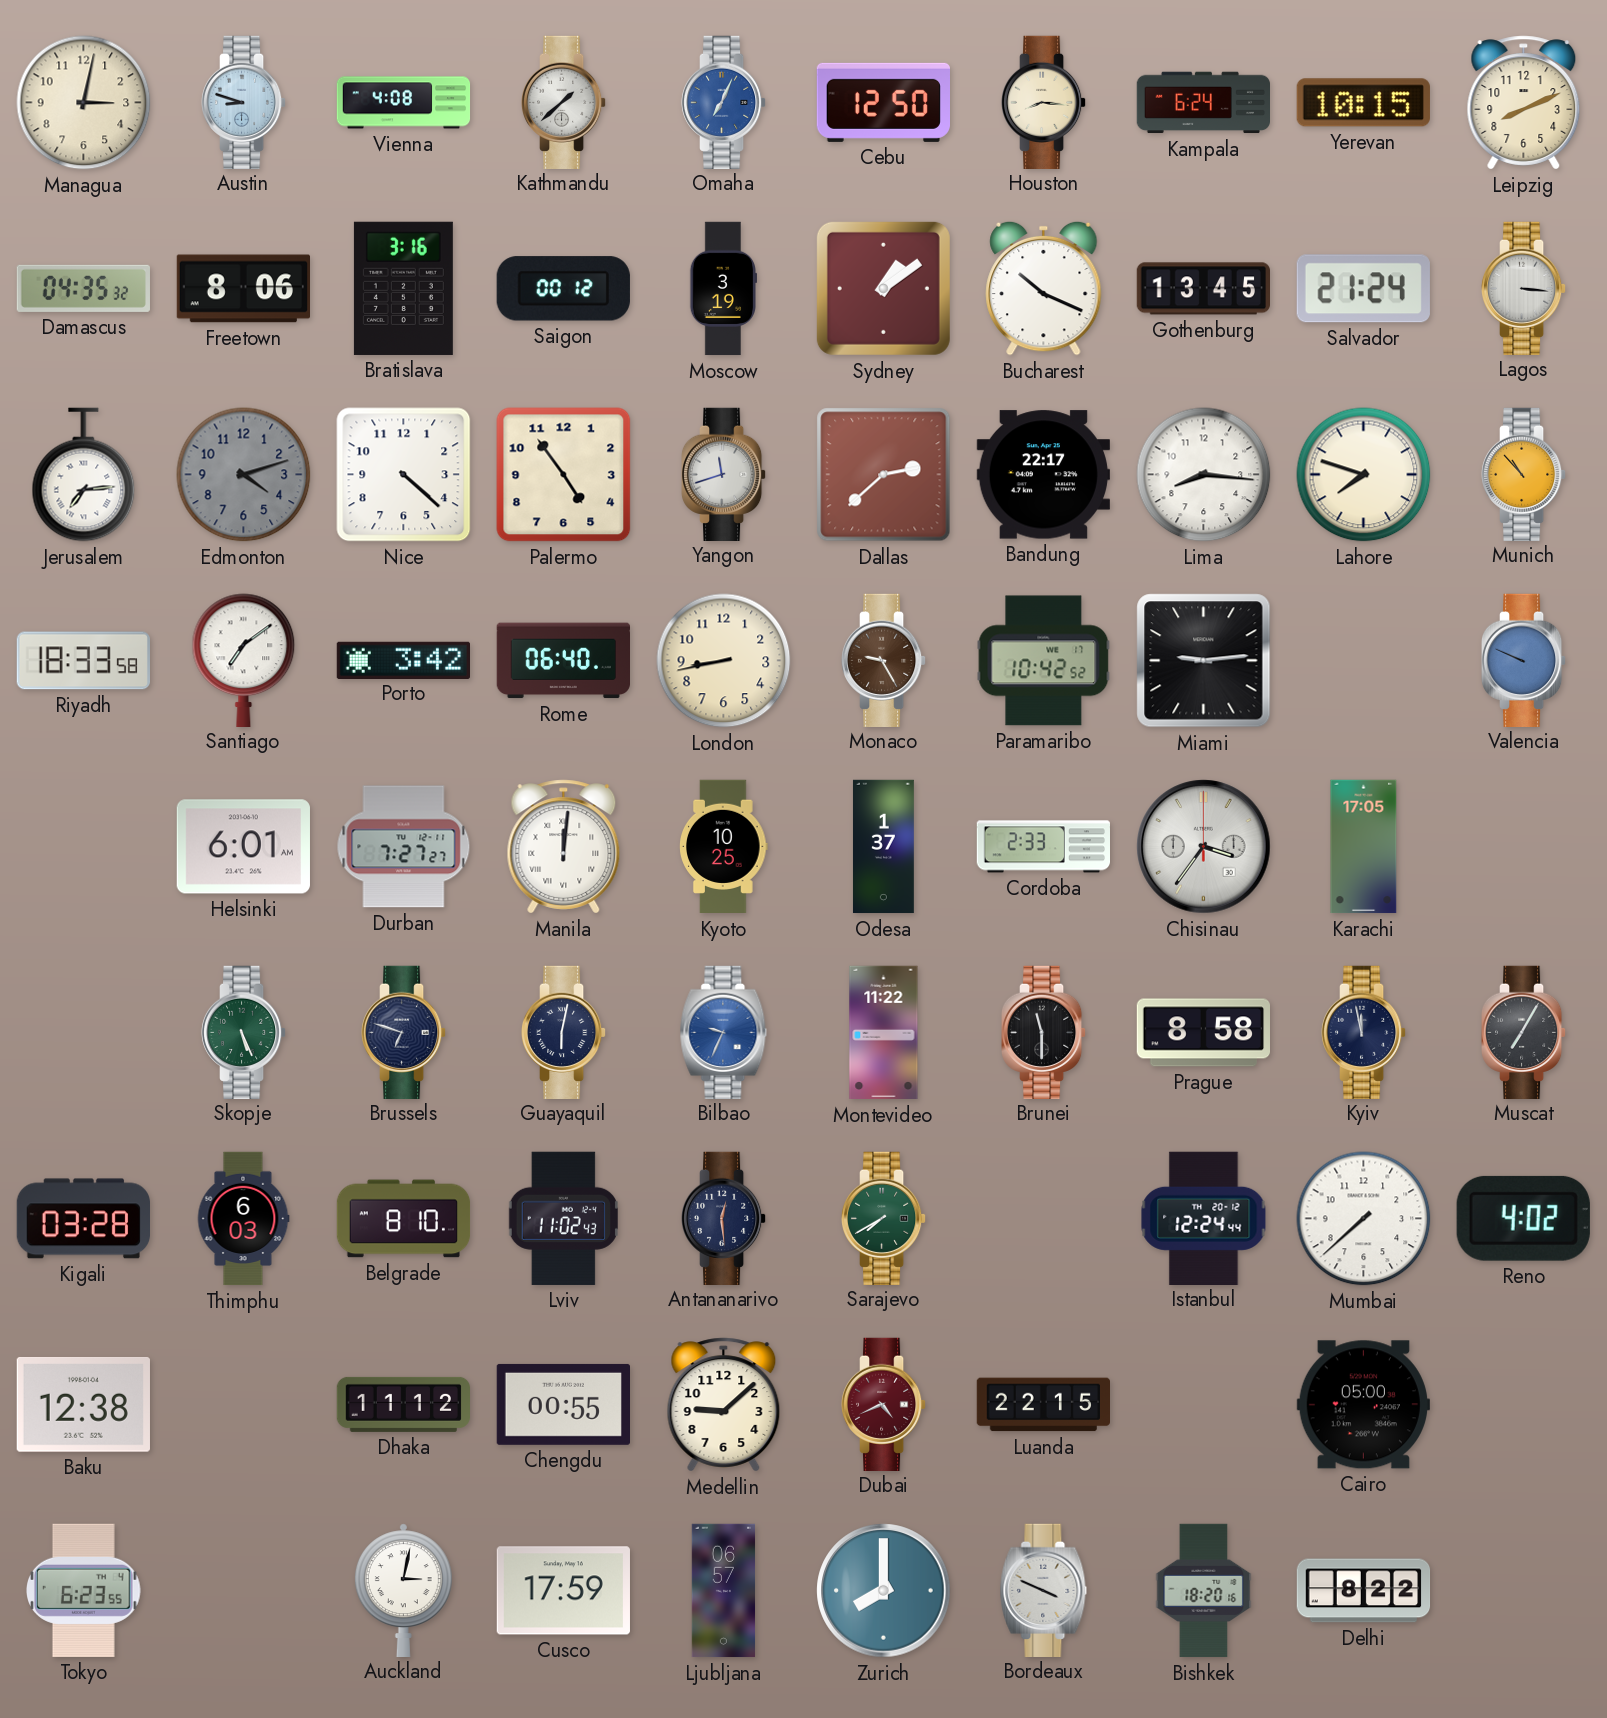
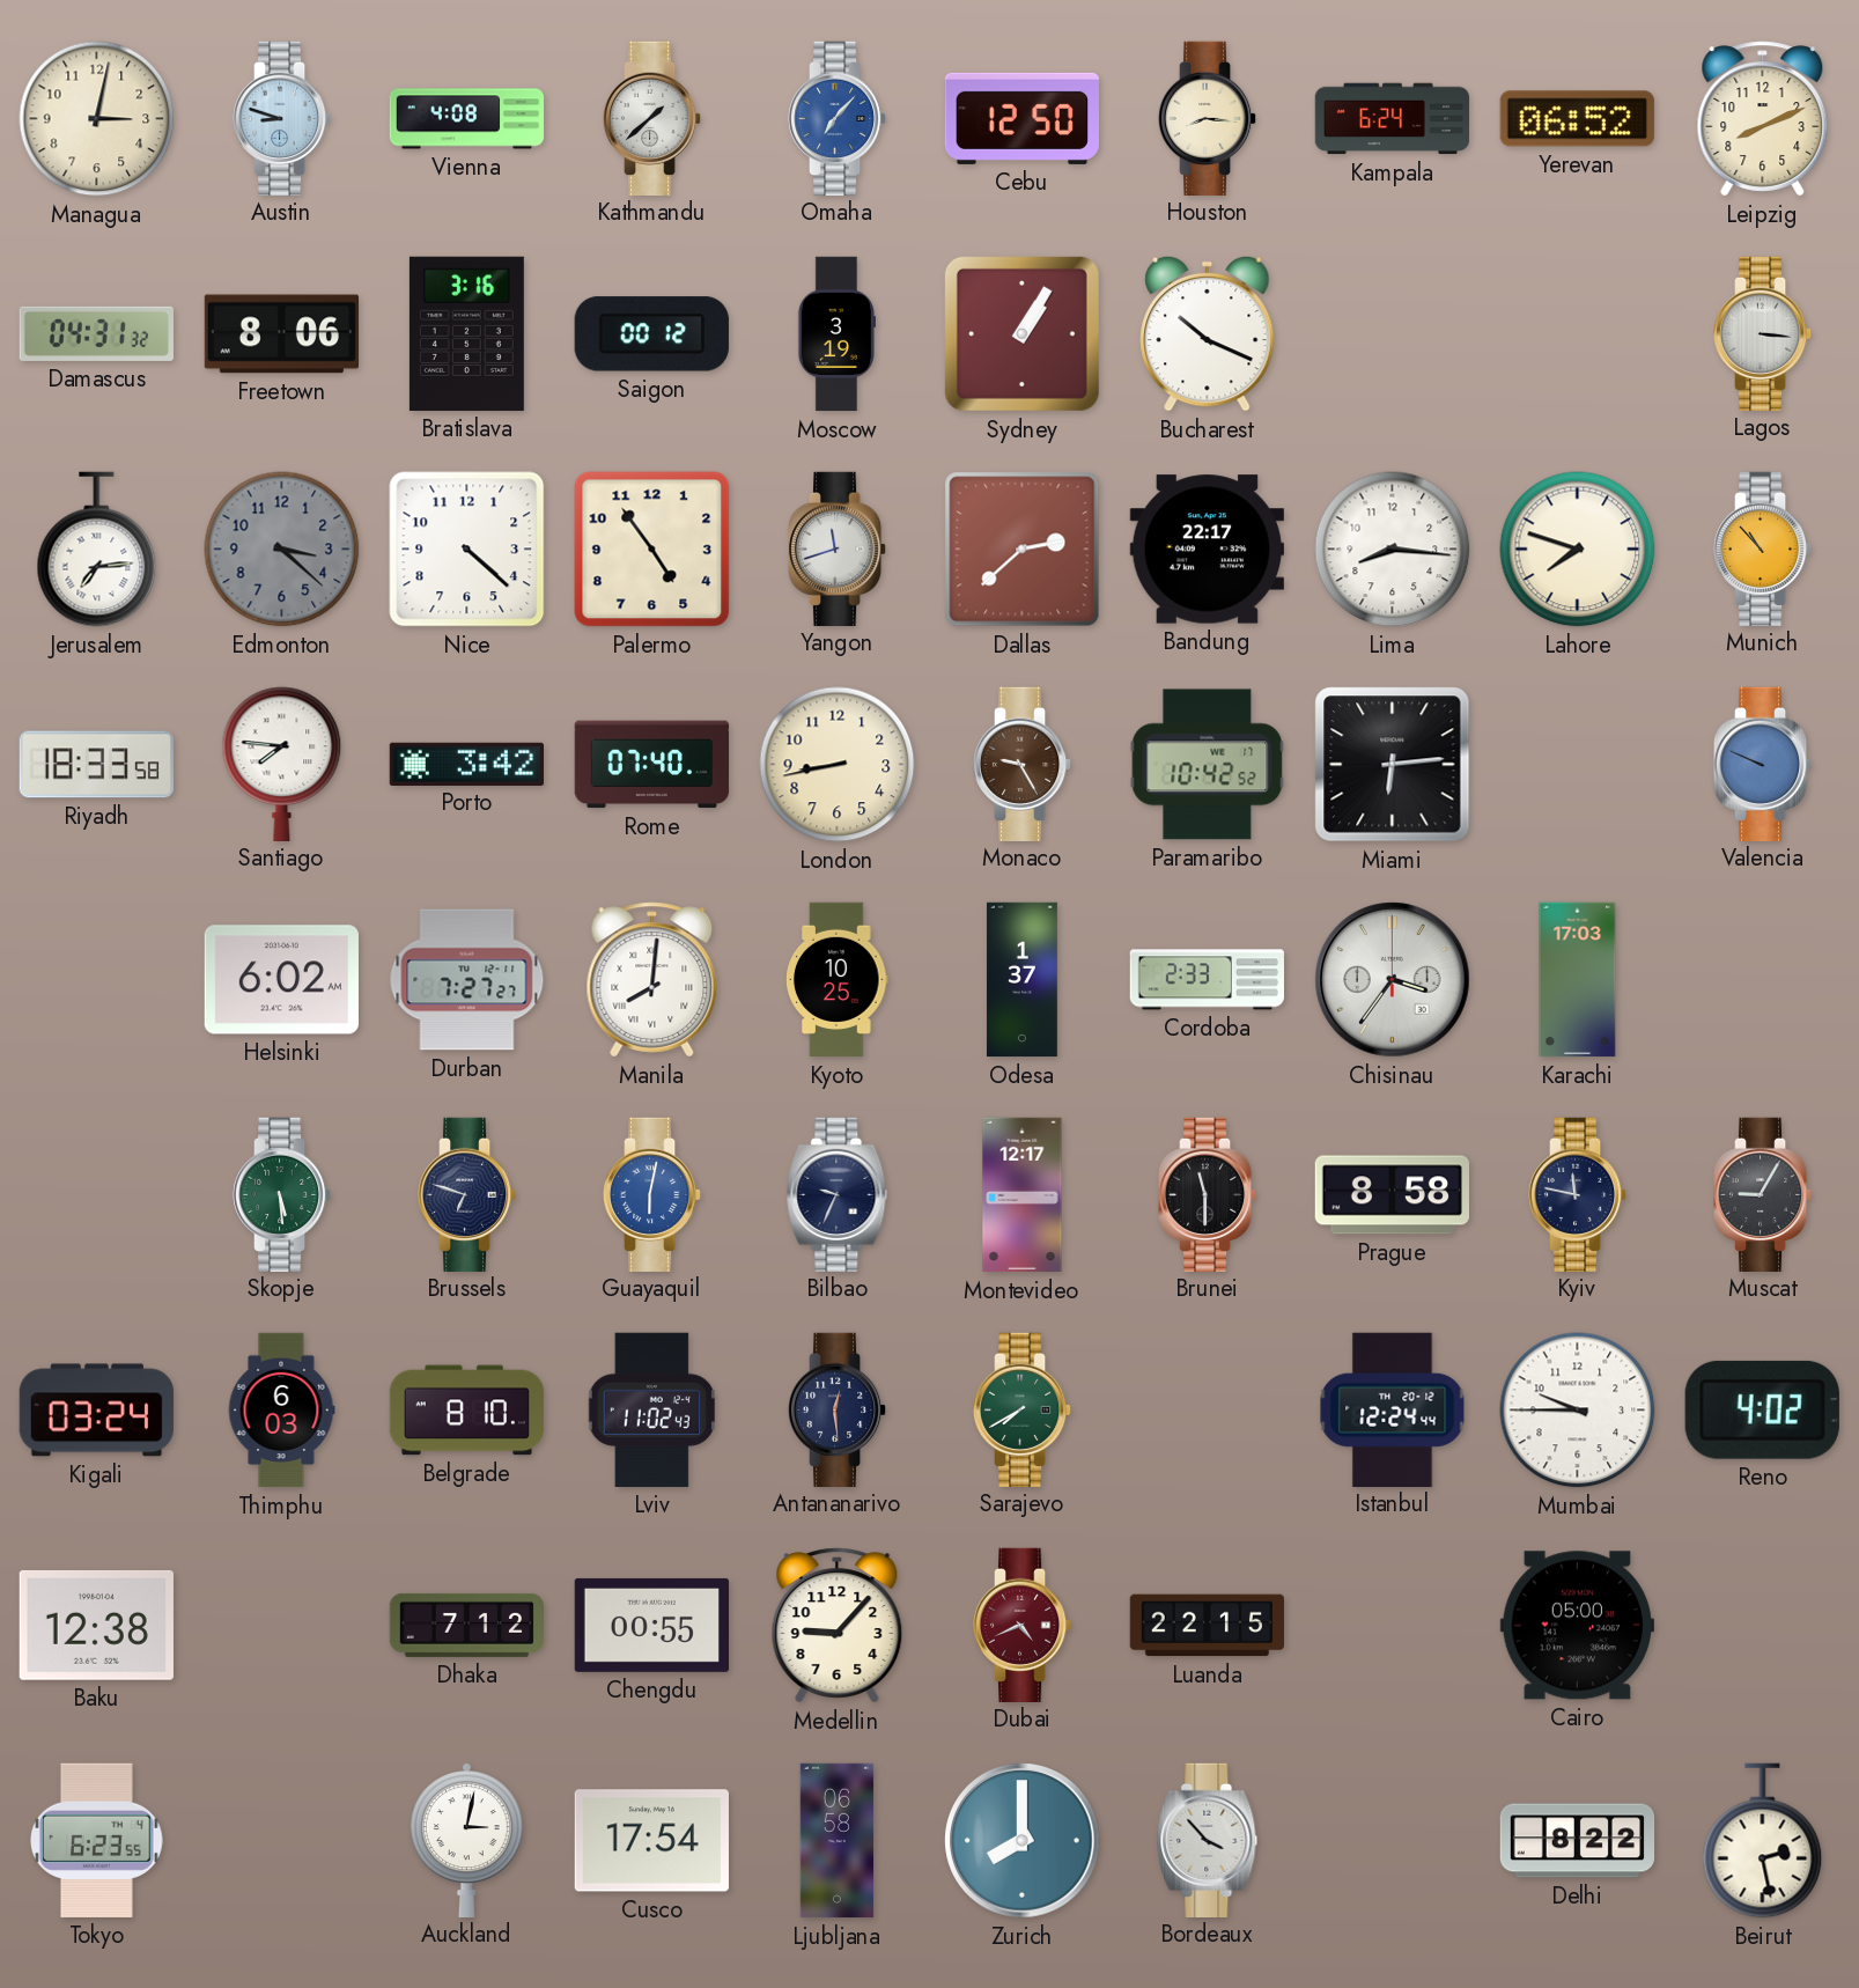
Omaha: 7:04 -> 7:07
Yerevan: 10:15 -> 06:52
Damascus: 04:35 -> 04:31
Sydney: 1:09 -> 1:05
Gothenburg: 13:45 -> none
Salvador: 21:24 -> none
Edmonton: 4:12 -> 3:22
Santiago: 7:09 -> 7:46
Rome: 06:40 -> 07:40
Miami: 9:14 -> 6:14
Helsinki: 6:01 -> 6:02
Manila: 12:01 -> 8:01
Karachi: 17:05 -> 17:03
Skopje: 5:26 -> 5:29
Guayaquil dial: navy -> blue
Bilbao dial: blue -> navy
Montevideo: 11:22 -> 12:17
Kyiv: 11:58 -> 11:47
Muscat: 7:05 -> 9:05
Kigali: 03:28 -> 03:24
Mumbai: 7:38 -> 9:45
Dhaka: 11:12 -> 7:12
Medellin: 9:08 -> 9:07
Cusco: 17:59 -> 17:54
Ljubljana: 06:57 -> 06:58
Bordeaux: 3:49 -> 3:53
Bishkek: 18:20 -> none
Beirut: none -> 2:28
